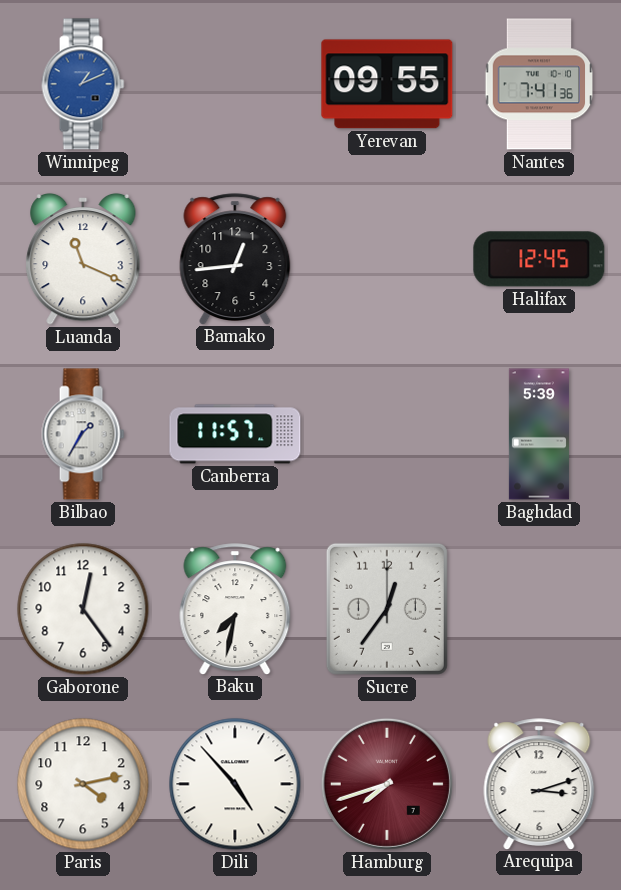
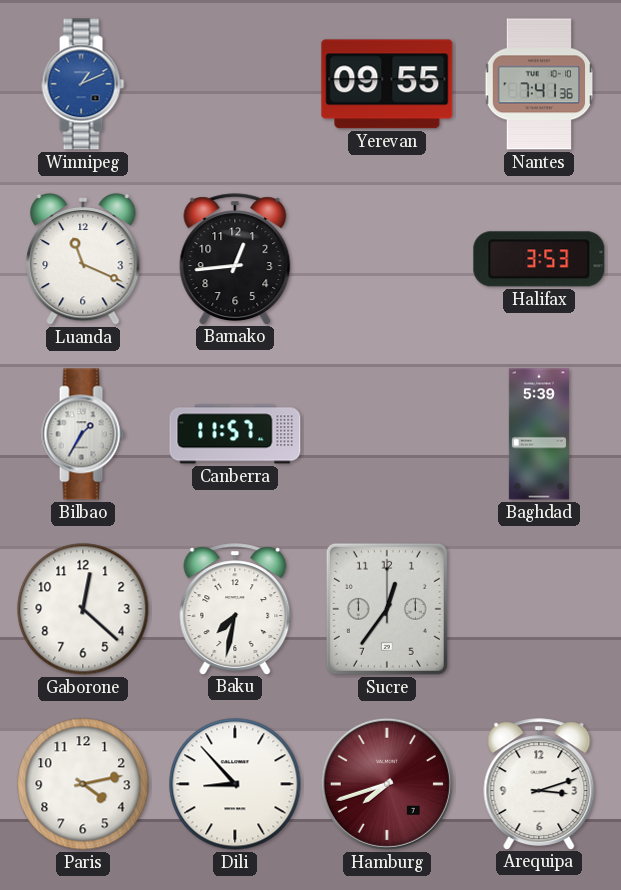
Halifax: 12:45 -> 3:53
Gaborone: 12:24 -> 12:22
Dili: 4:53 -> 8:53
